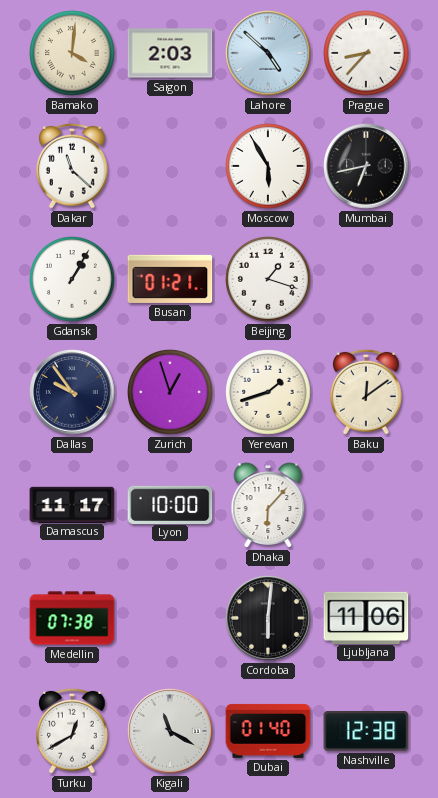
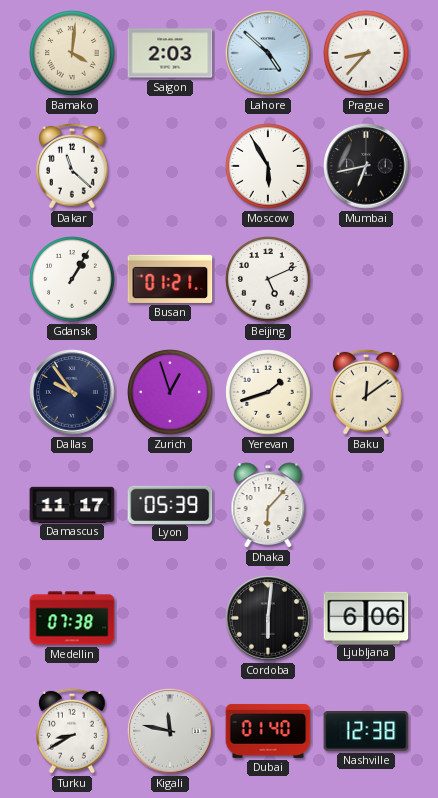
Beijing: 1:18 -> 5:11
Lyon: 10:00 -> 05:39
Ljubljana: 11:06 -> 6:06
Turku: 12:40 -> 8:40
Kigali: 11:20 -> 11:47
